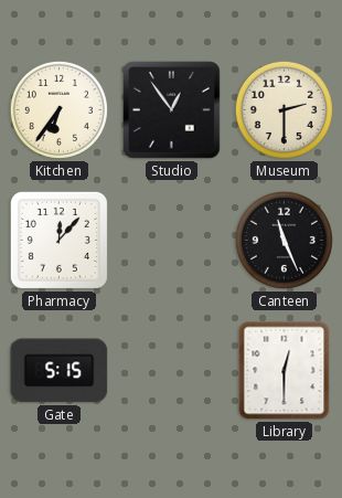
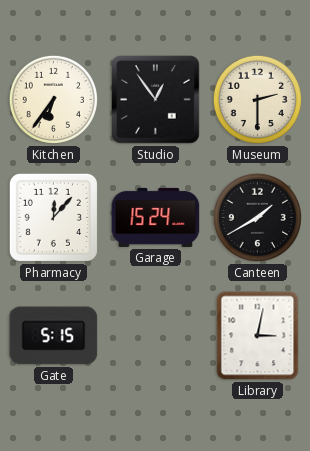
Garage: none -> 15:24
Canteen: 11:26 -> 1:40
Library: 12:30 -> 3:02
